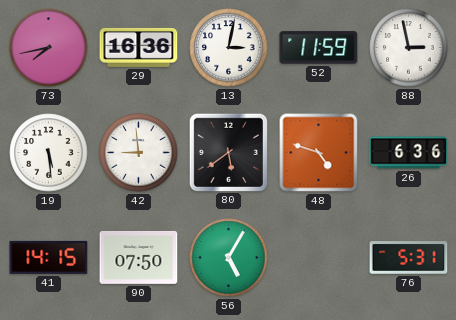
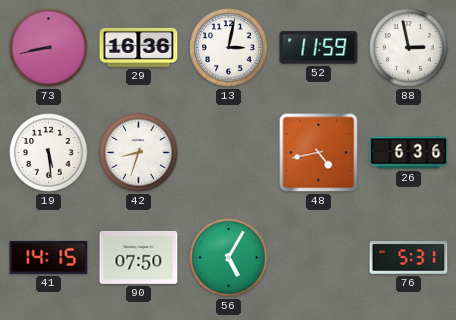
73: 7:43 -> 8:43
42: 8:59 -> 8:33
80: 5:39 -> none
48: 4:48 -> 4:43
